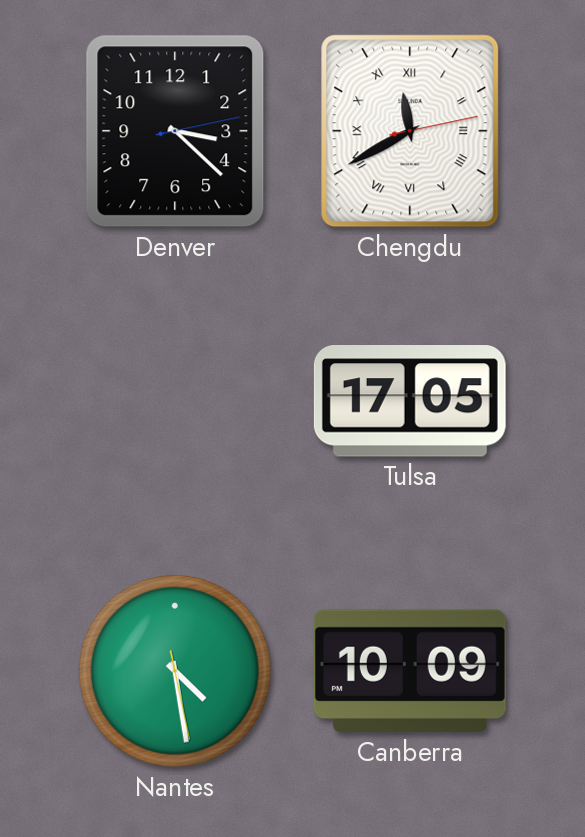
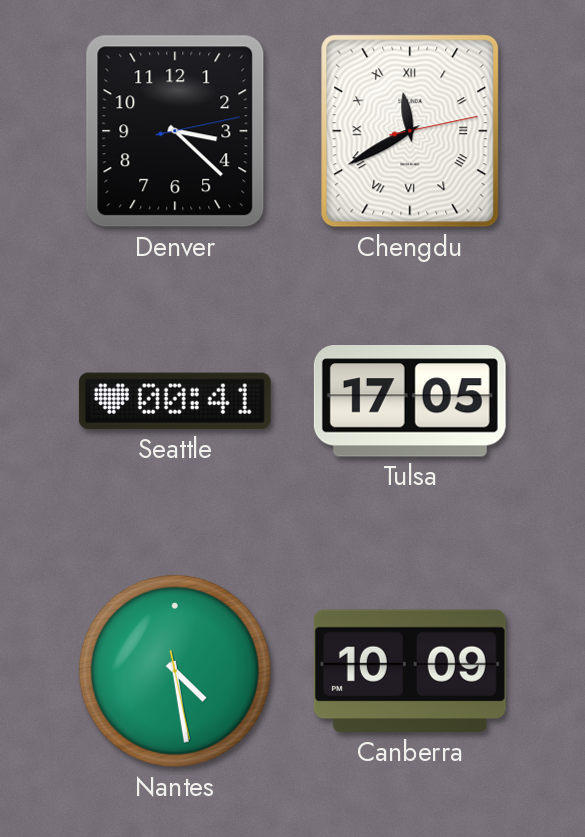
Seattle: none -> 00:41
